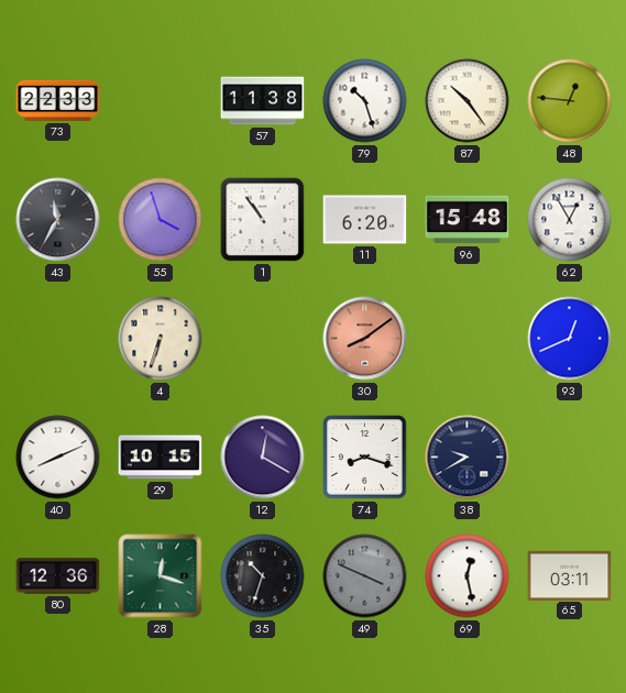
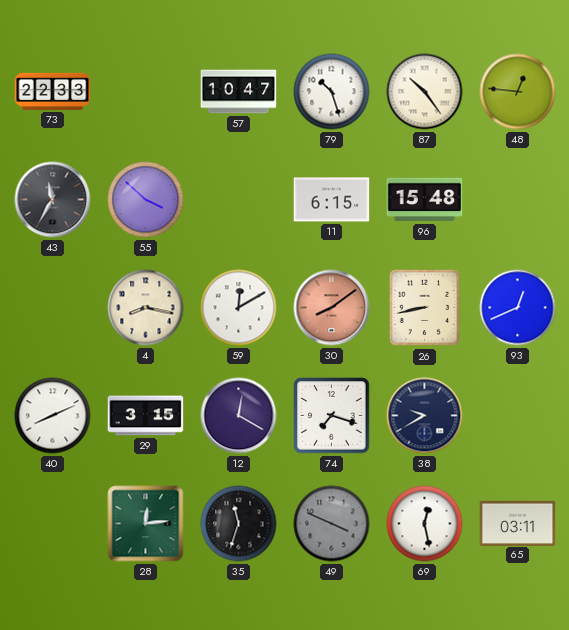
57: 11:38 -> 10:47
55: 3:57 -> 3:52
1: 10:54 -> none
11: 6:20 -> 6:15
62: 12:55 -> none
4: 6:33 -> 8:17
59: none -> 12:10
26: none -> 8:43
29: 10:15 -> 3:15
74: 8:18 -> 7:18
80: 12:36 -> none
28: 12:18 -> 12:14
35: 10:33 -> 11:33
